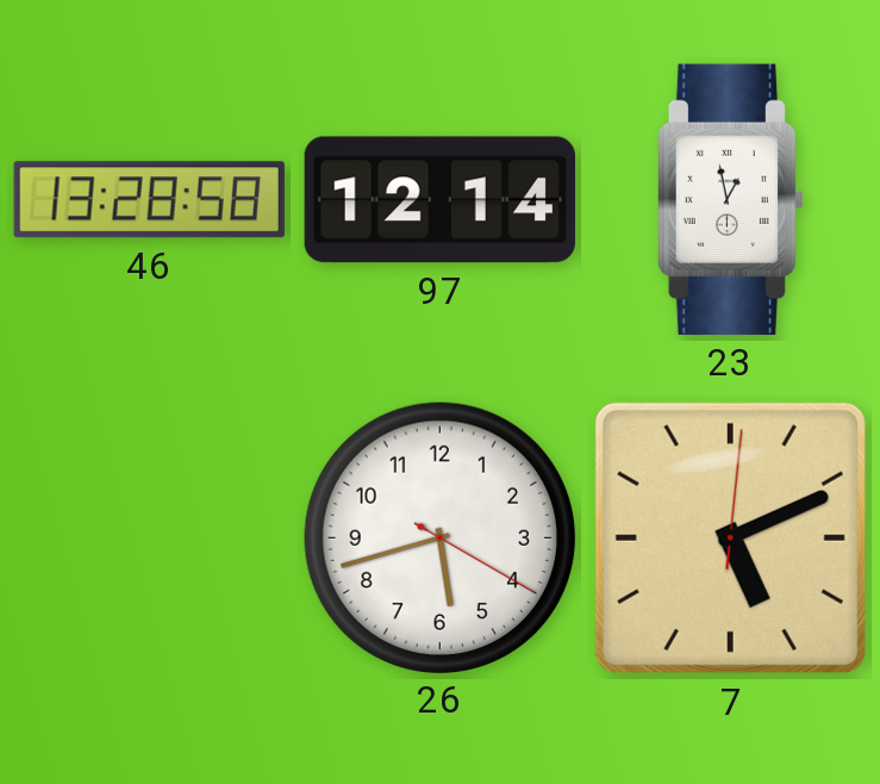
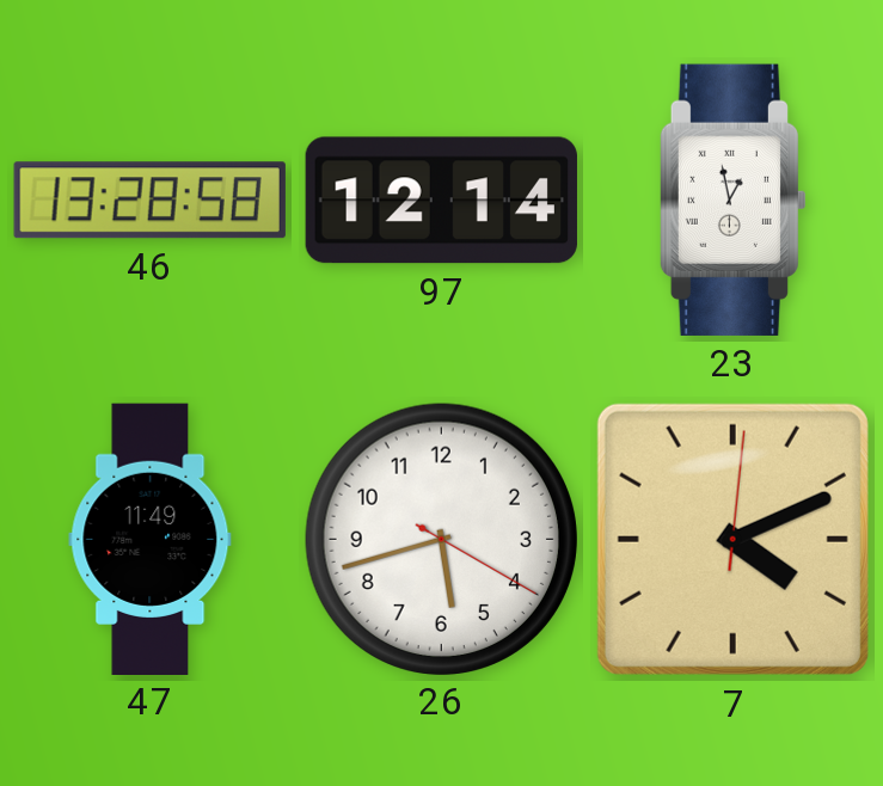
47: none -> 11:49
7: 5:11 -> 4:11
